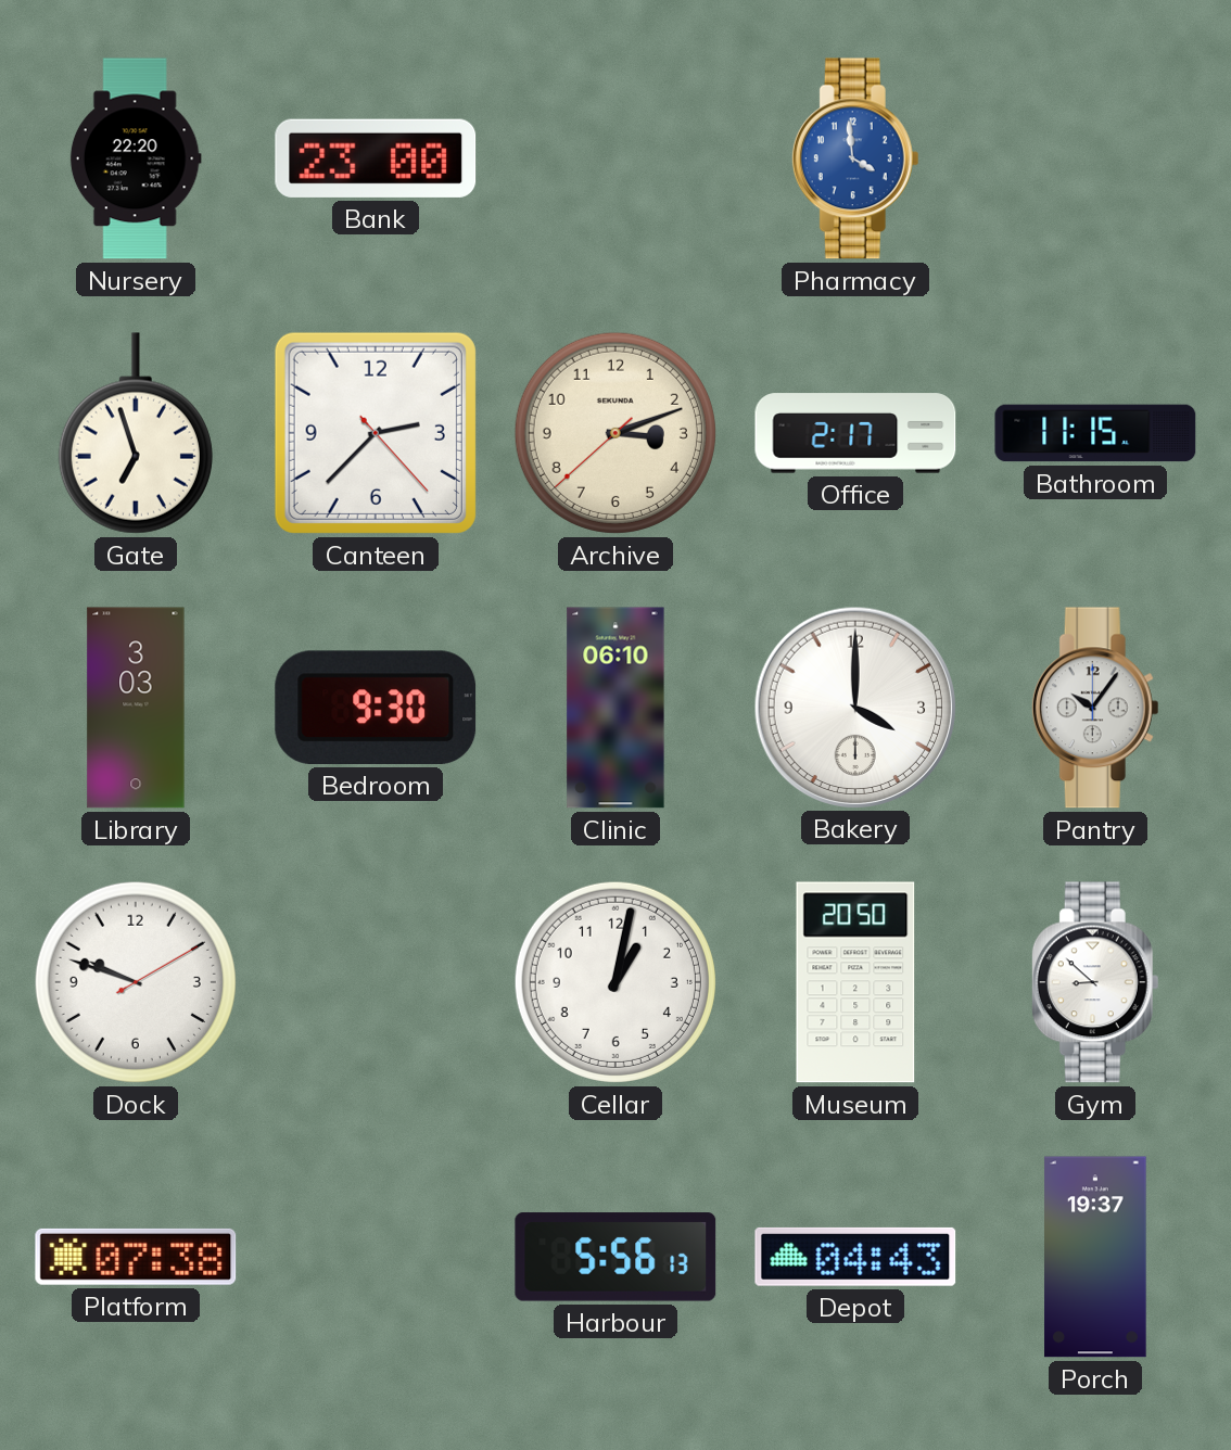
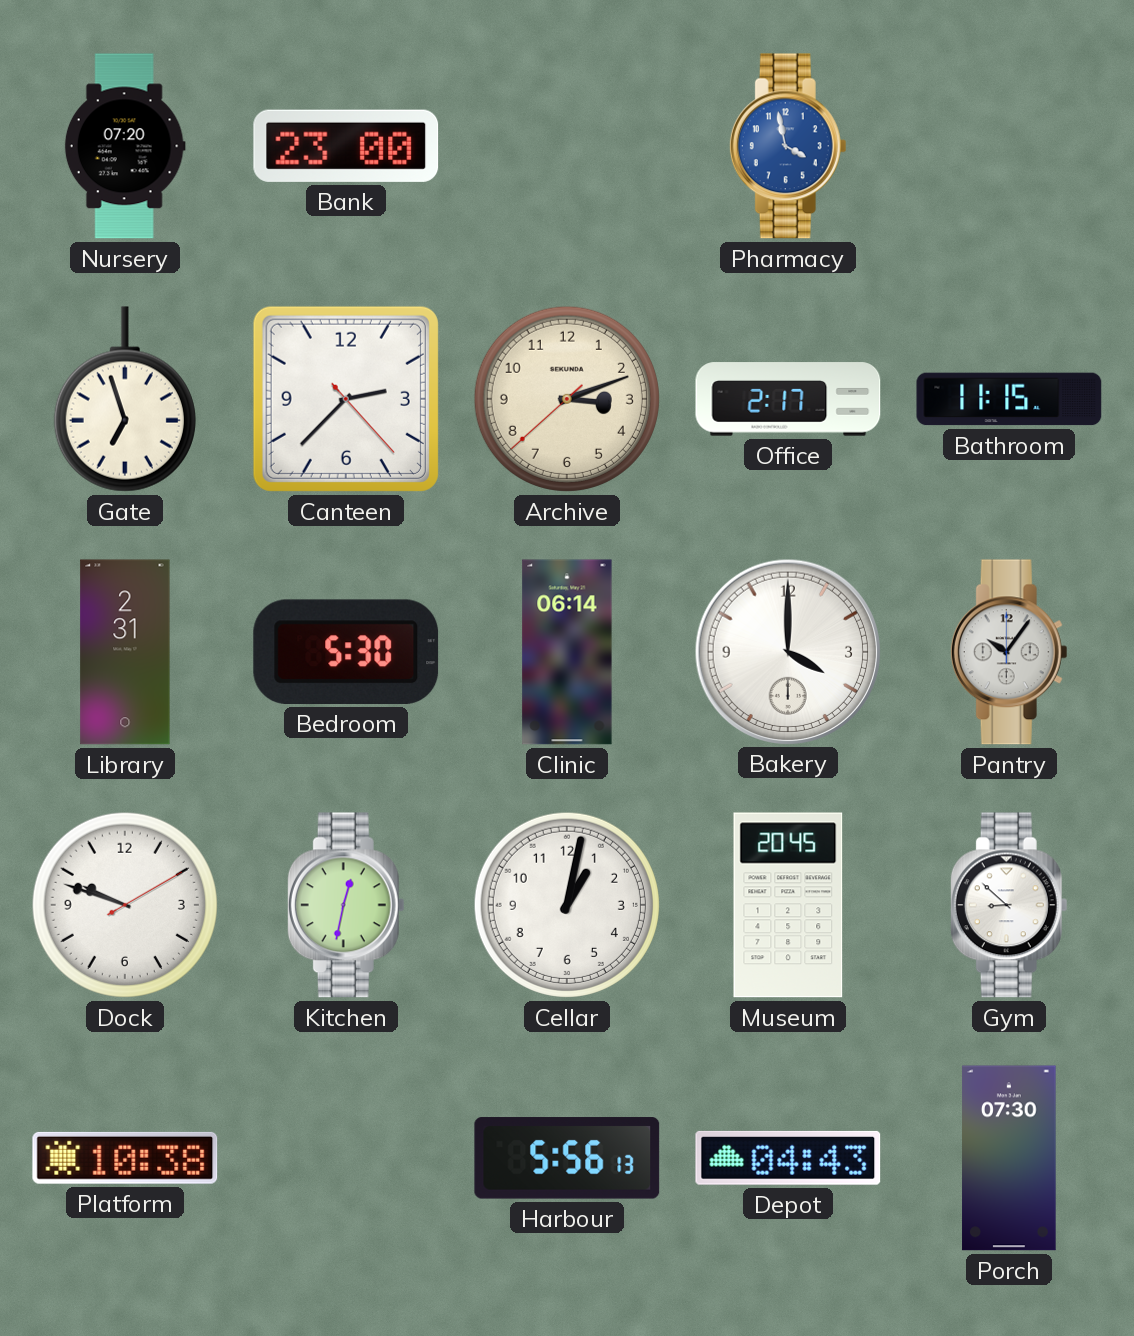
Nursery: 22:20 -> 07:20
Pharmacy: 3:59 -> 3:58
Library: 3:03 -> 2:31
Bedroom: 9:30 -> 5:30
Clinic: 06:10 -> 06:14
Kitchen: none -> 12:32
Museum: 20:50 -> 20:45
Platform: 07:38 -> 10:38
Porch: 19:37 -> 07:30
